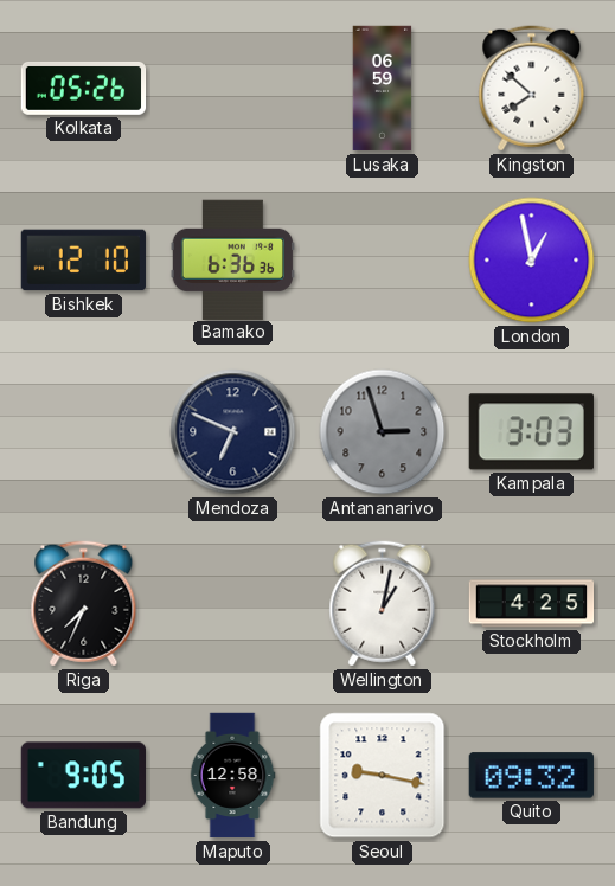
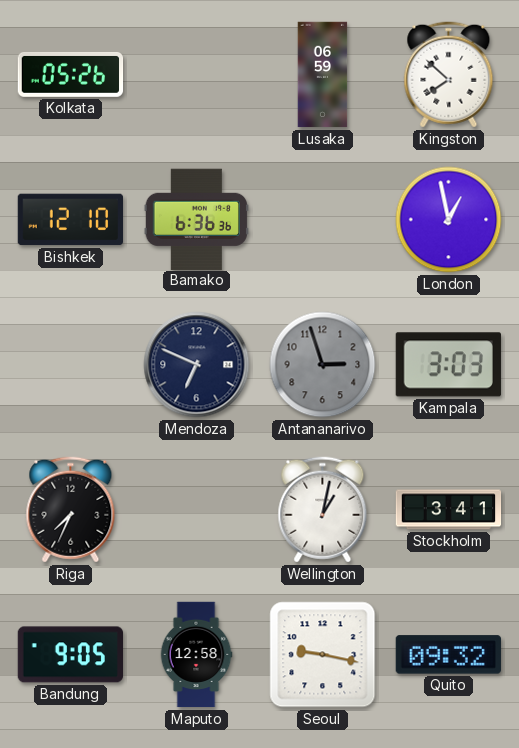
Stockholm: 4:25 -> 3:41
